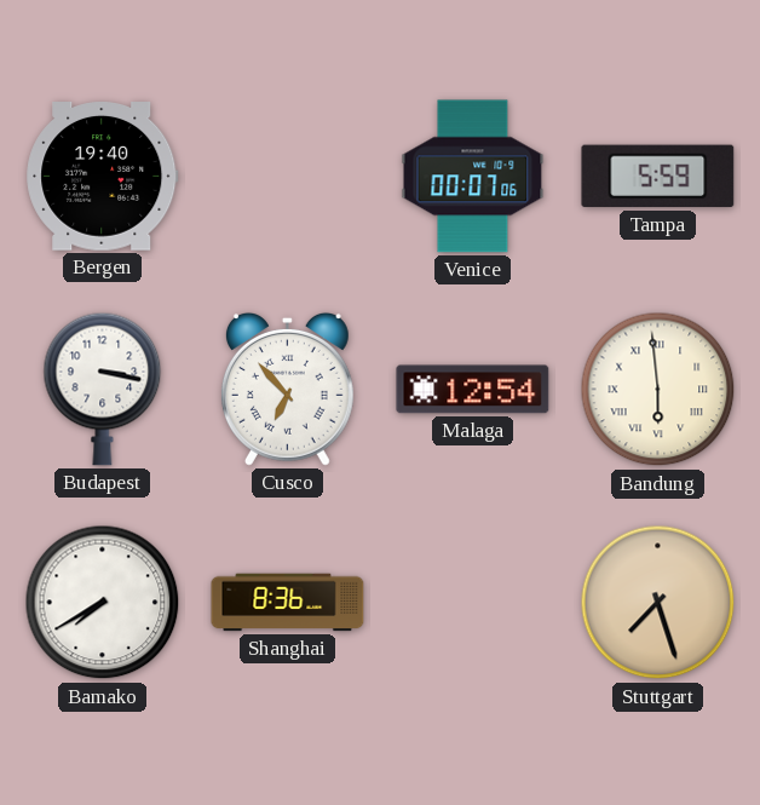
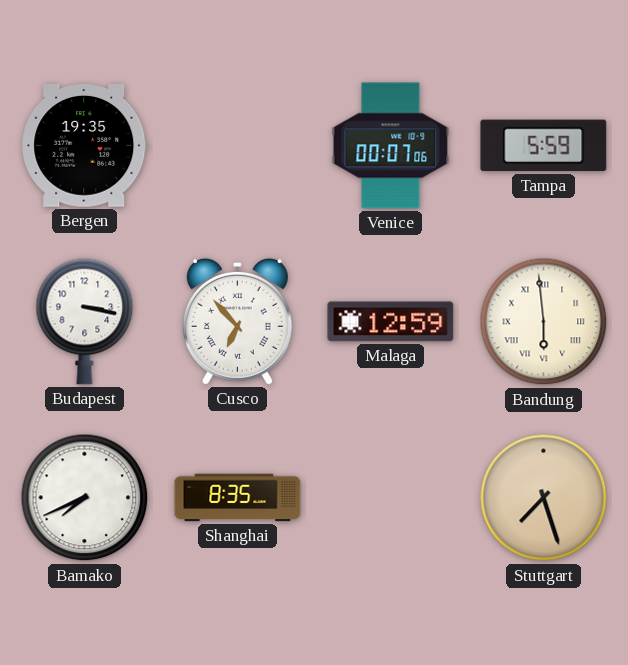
Bergen: 19:40 -> 19:35
Malaga: 12:54 -> 12:59
Bamako: 7:40 -> 7:41
Shanghai: 8:36 -> 8:35
